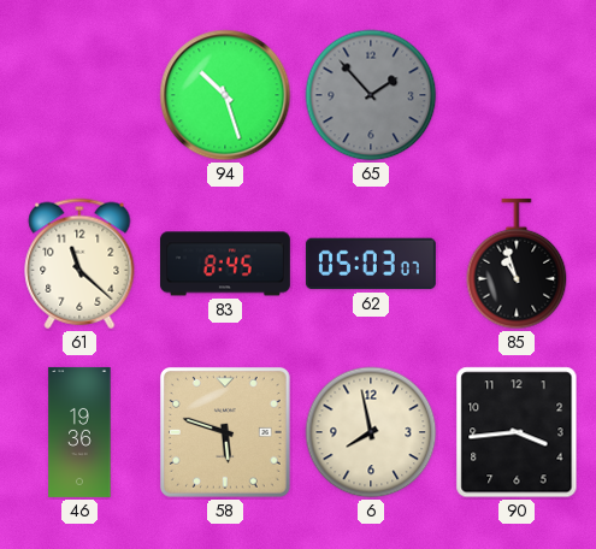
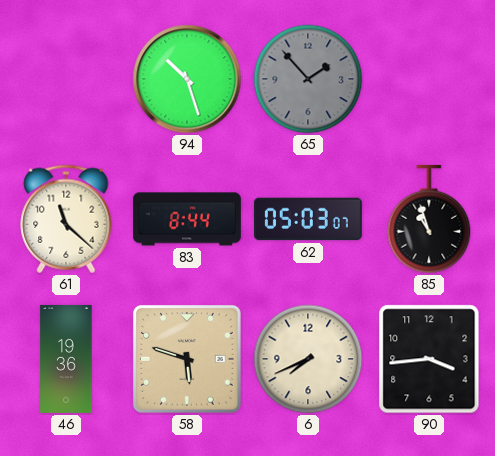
83: 8:45 -> 8:44
6: 7:58 -> 7:41
